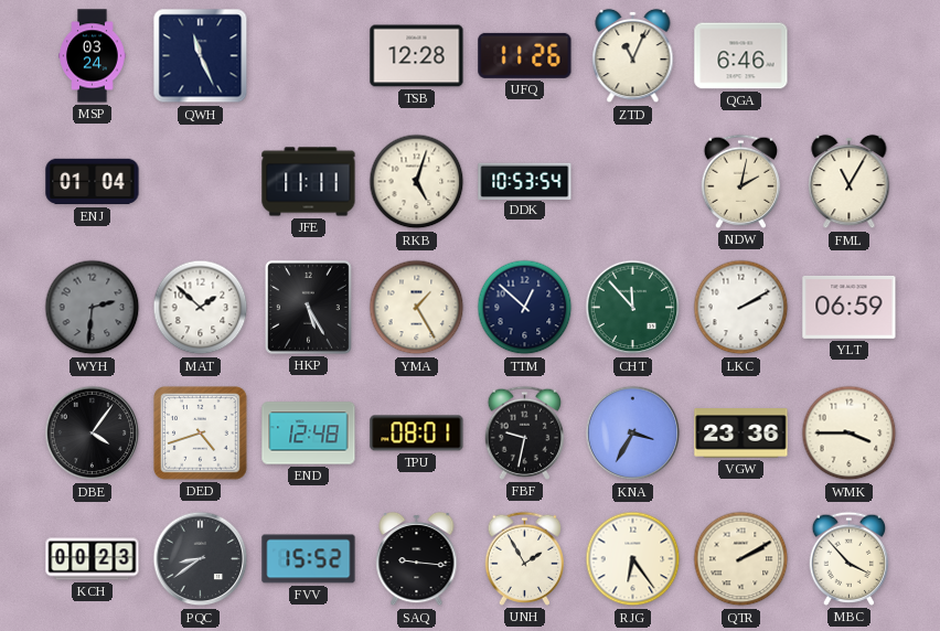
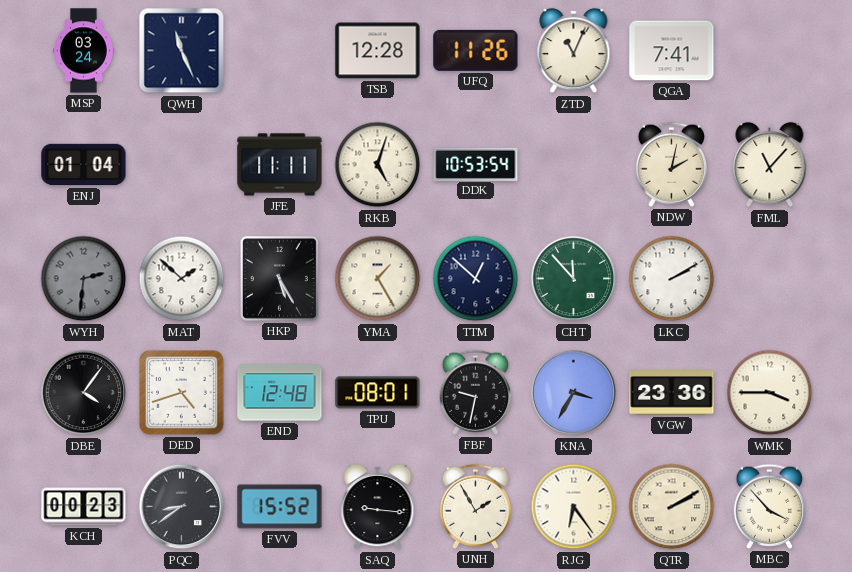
QGA: 6:46 -> 7:41
FML: 11:05 -> 11:07
YLT: 06:59 -> none
